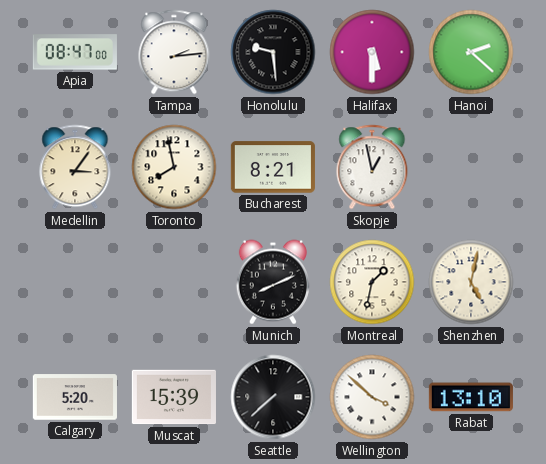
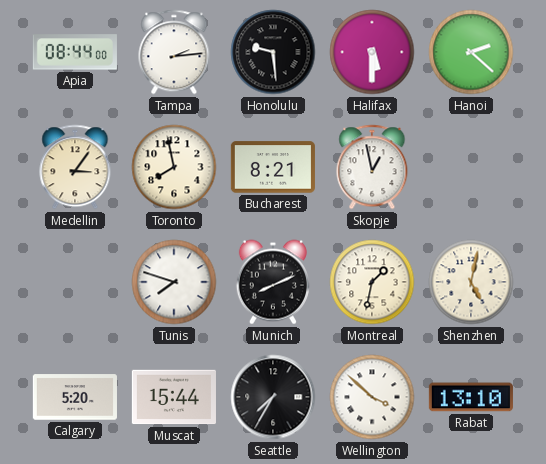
Apia: 08:47 -> 08:44
Tunis: none -> 7:48
Muscat: 15:39 -> 15:44
Seattle: 7:38 -> 7:35
